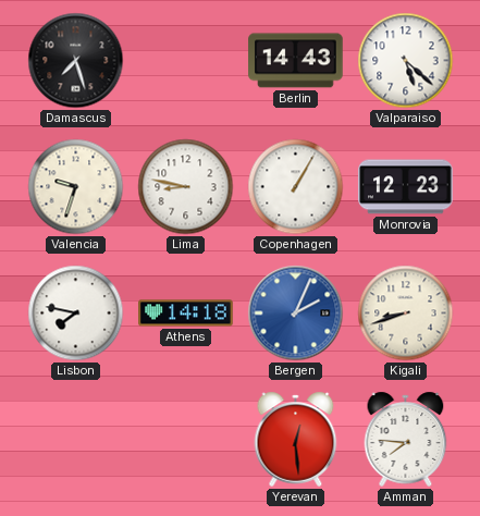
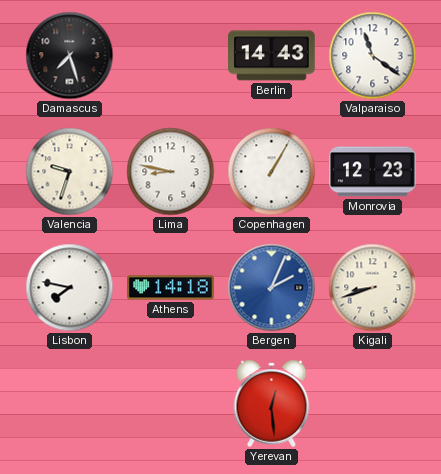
Valparaiso: 5:22 -> 11:21
Amman: 7:46 -> none
